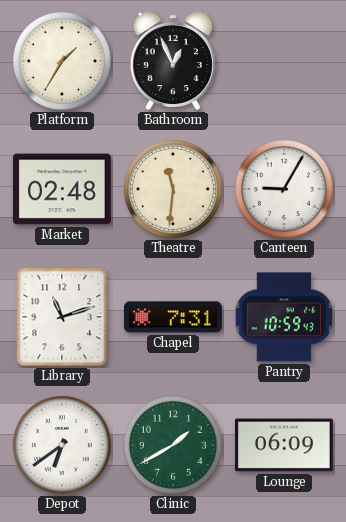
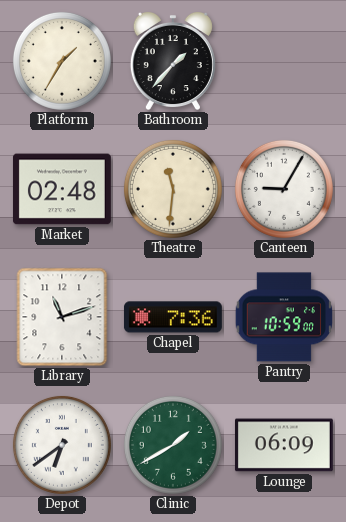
Bathroom: 12:56 -> 1:37
Chapel: 7:31 -> 7:36
Pantry: 10:59:43 -> 10:59:00
